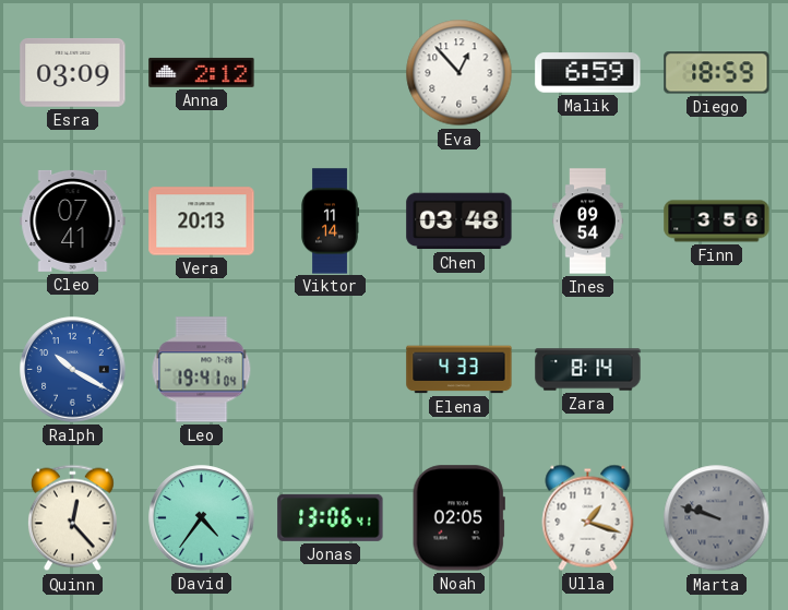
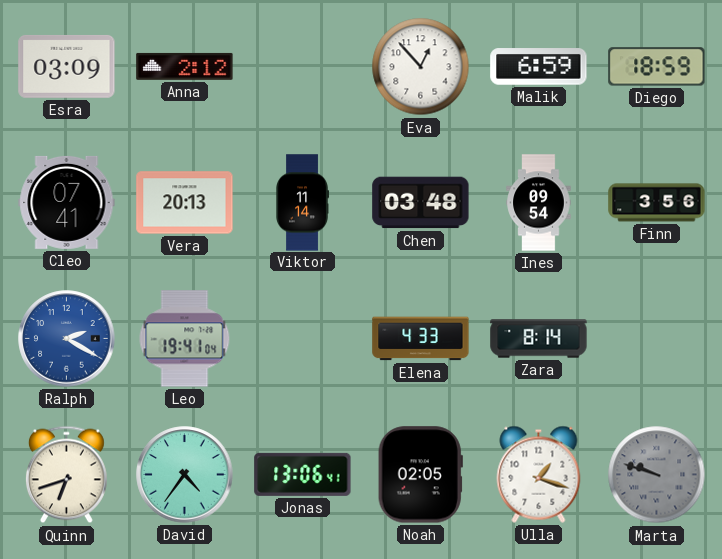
Ralph: 10:20 -> 2:20
Quinn: 12:23 -> 6:42
